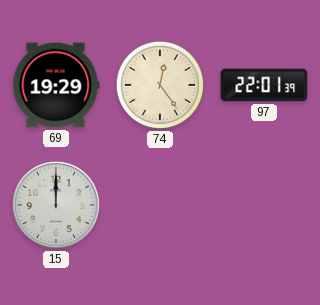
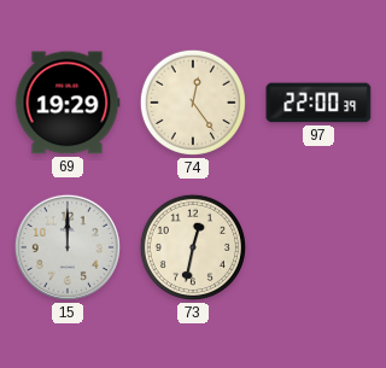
97: 22:01 -> 22:00
73: none -> 12:32
